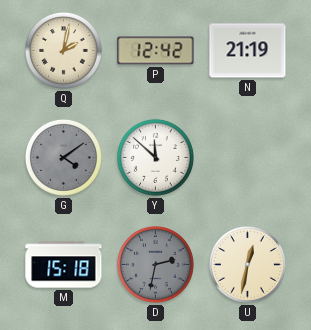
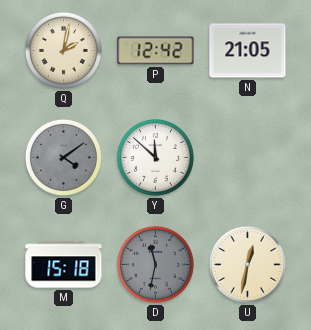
N: 21:19 -> 21:05
D: 2:32 -> 11:32
